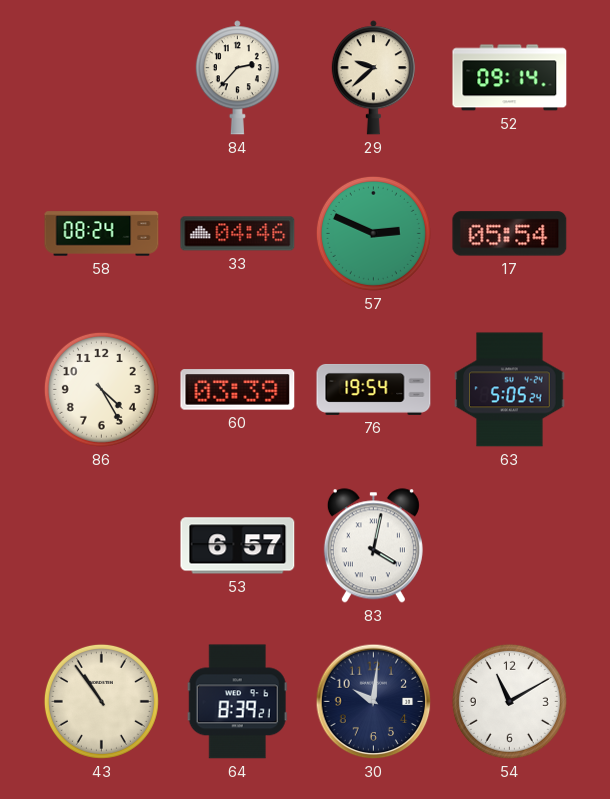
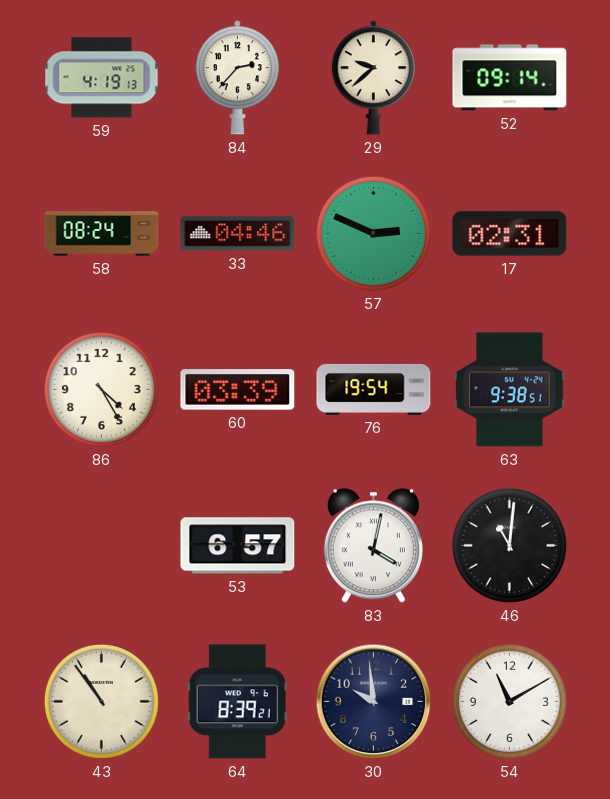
59: none -> 4:19
17: 05:54 -> 02:31
63: 5:05 -> 9:38
46: none -> 11:01
30: 10:01 -> 9:59
